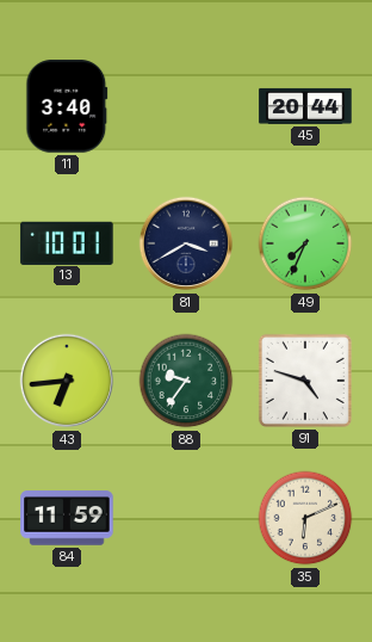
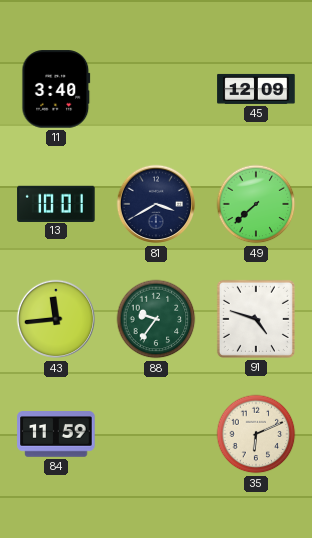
45: 20:44 -> 12:09
49: 7:34 -> 7:38
43: 6:44 -> 11:44
